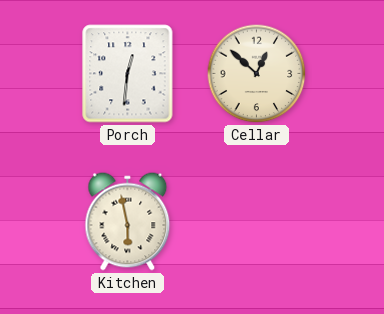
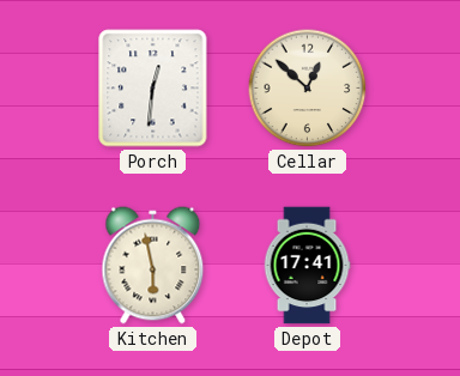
Depot: none -> 17:41
